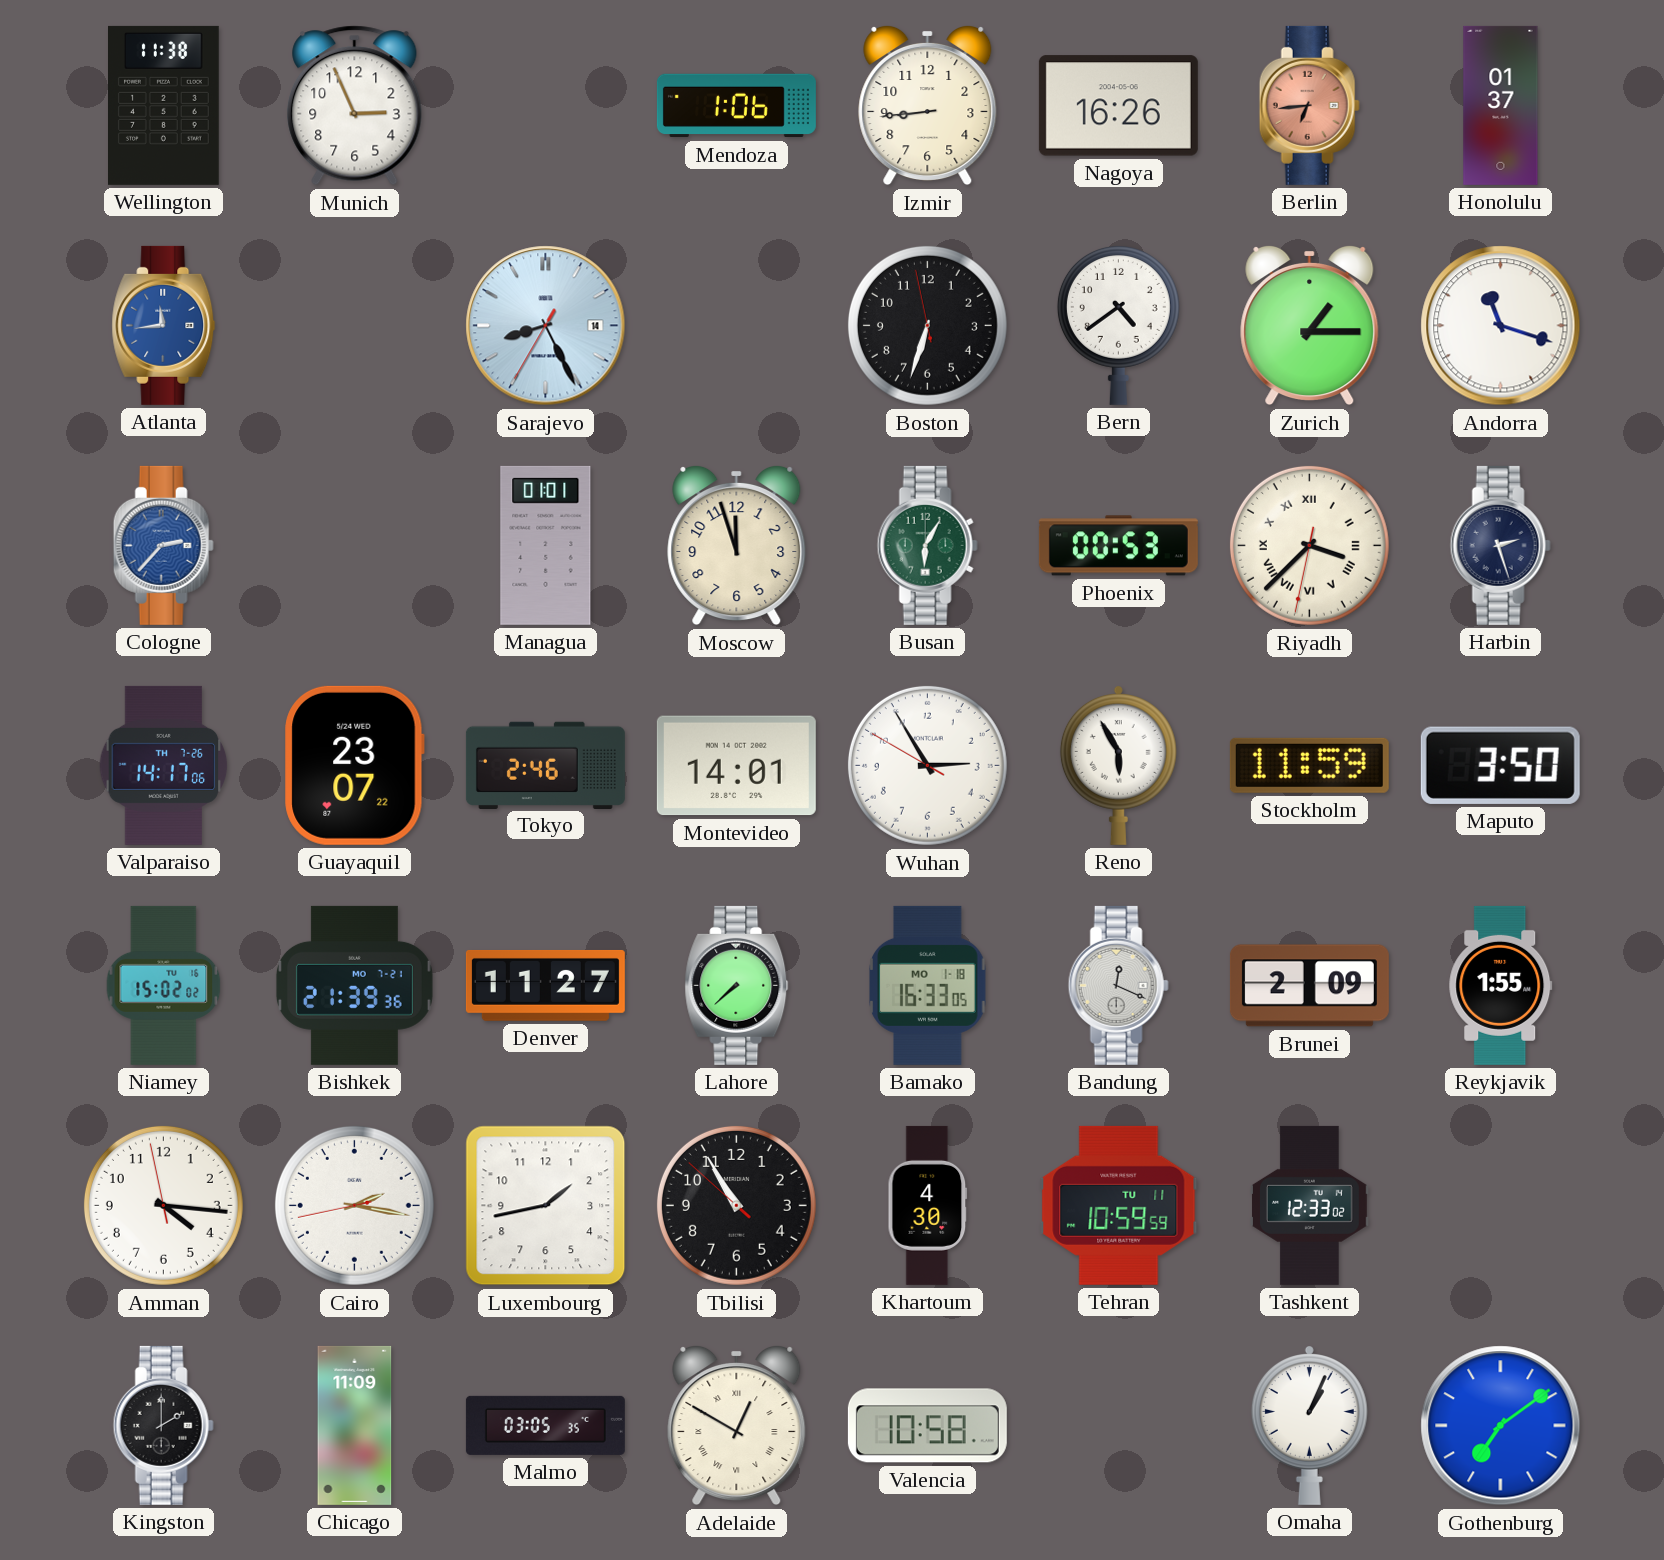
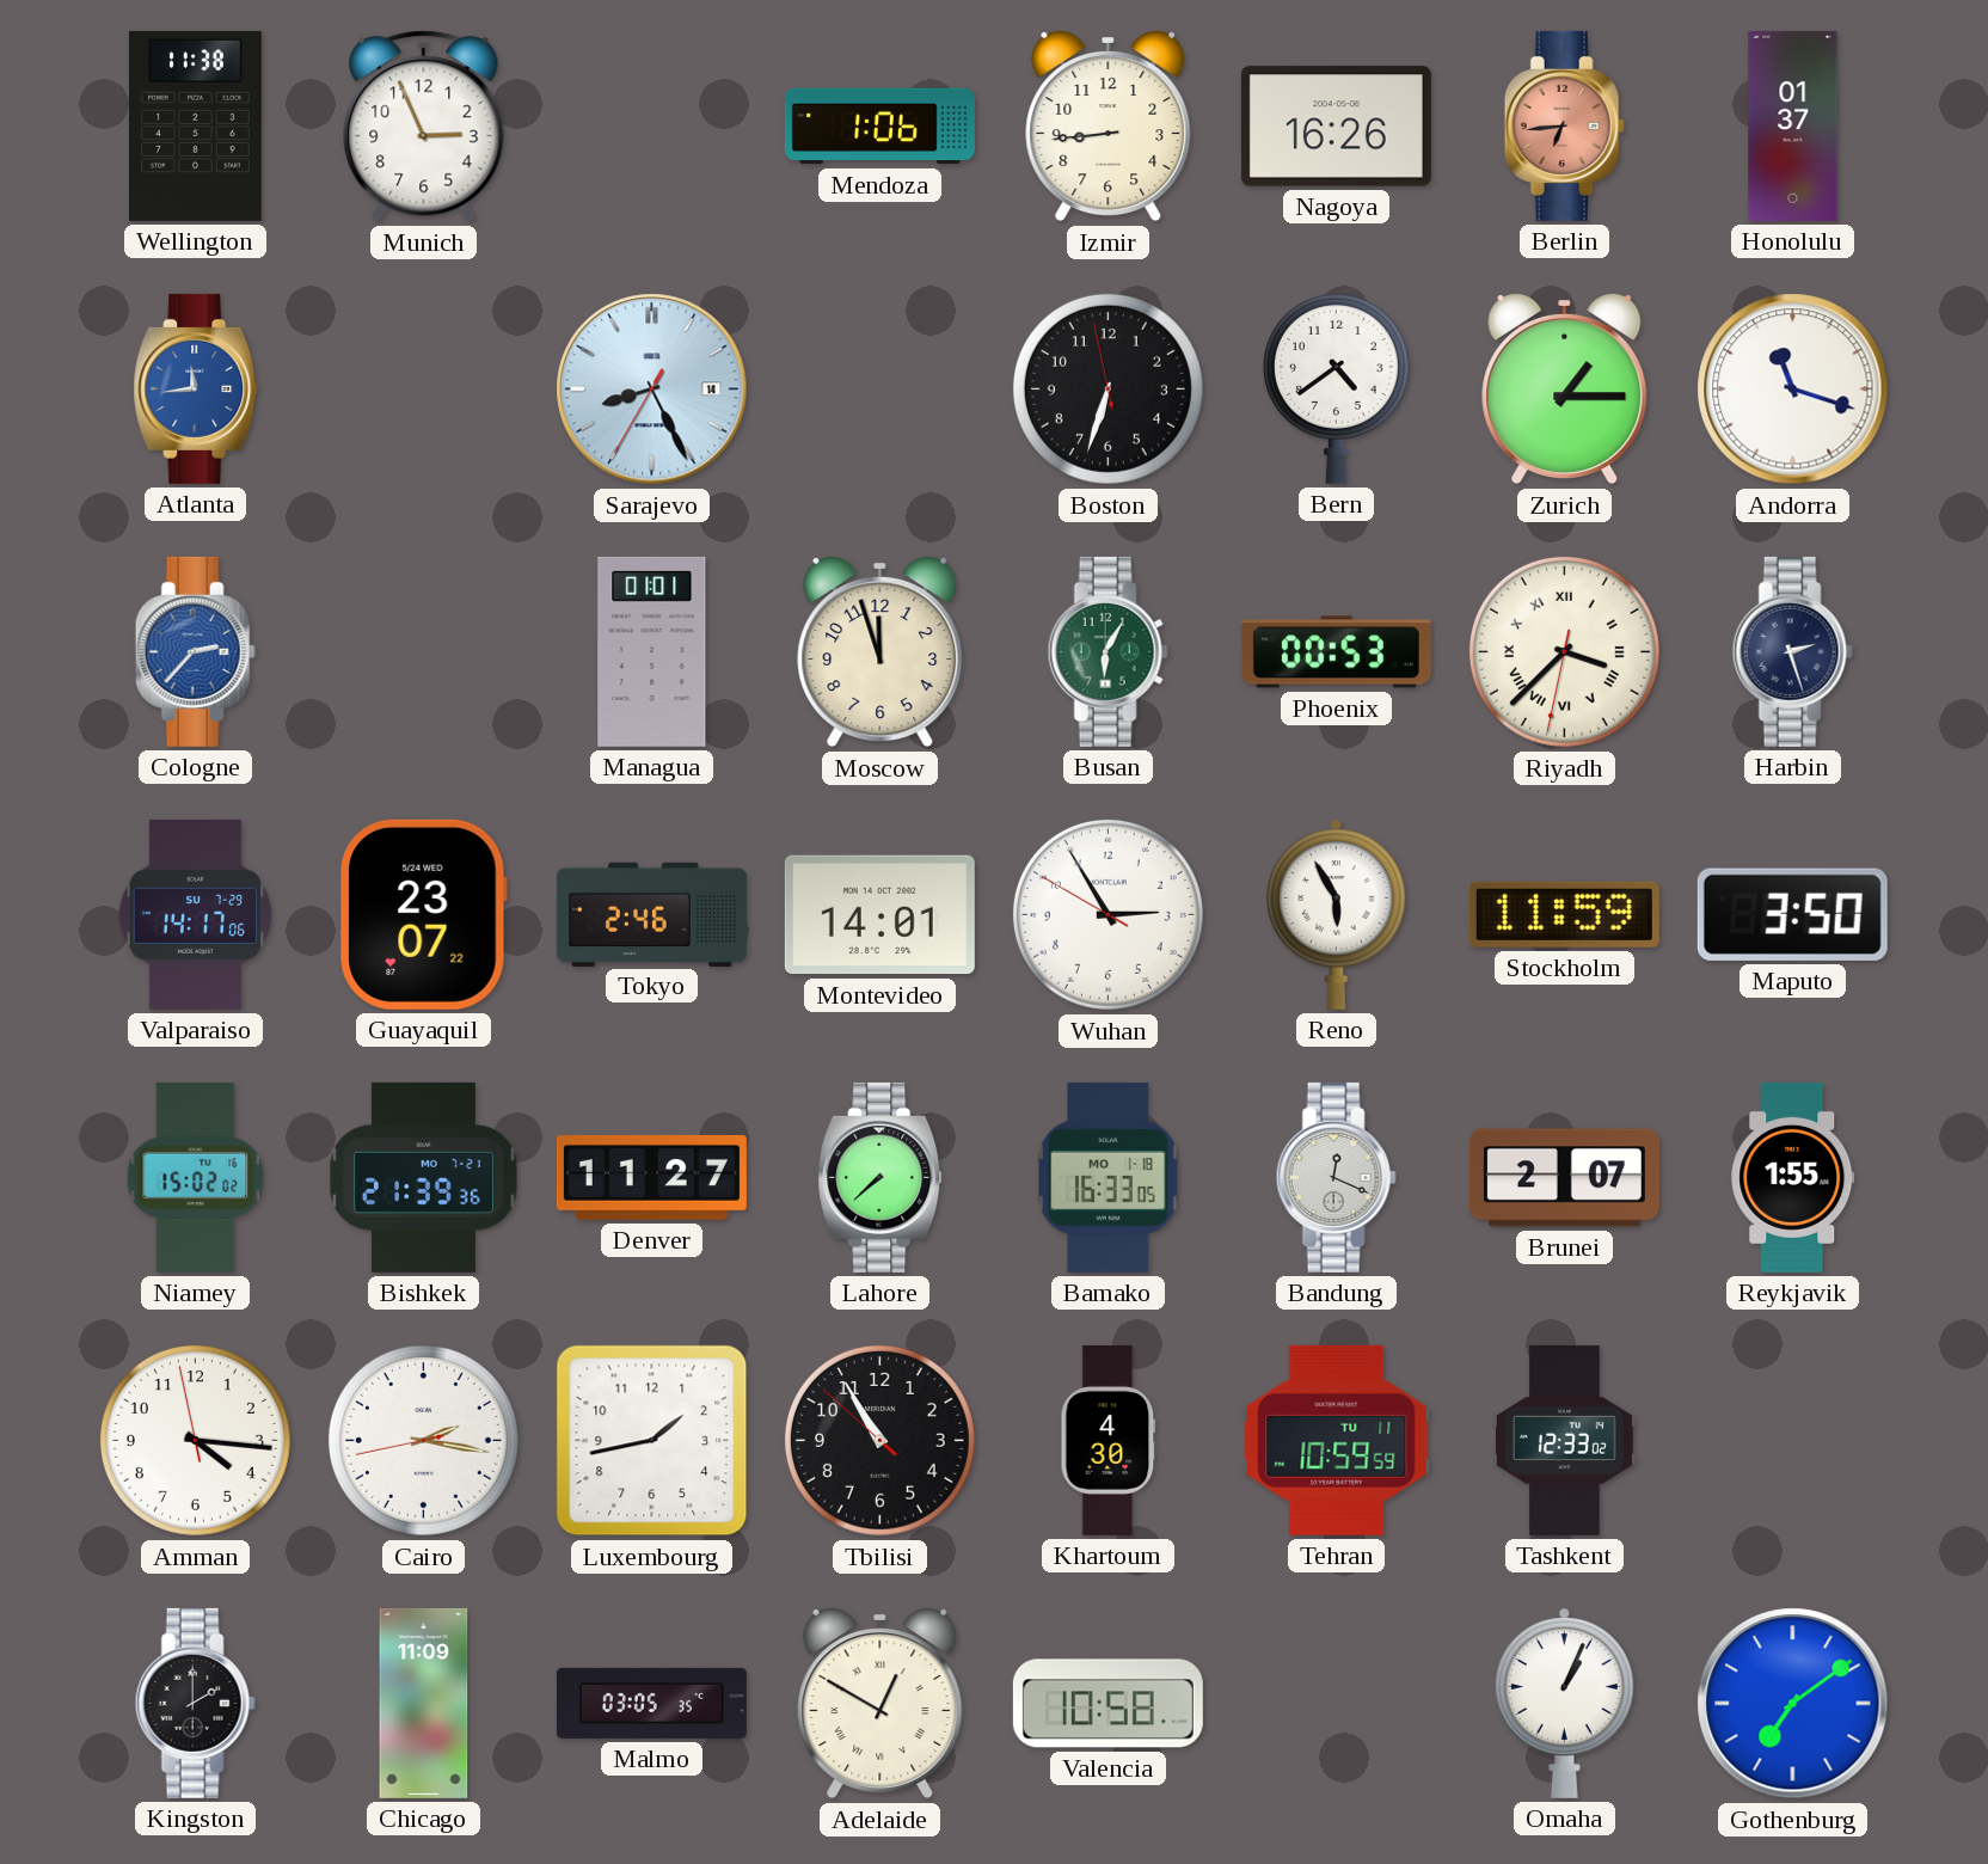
Valparaiso date: TH 7-26 -> SU 7-29
Brunei: 2:09 -> 2:07
